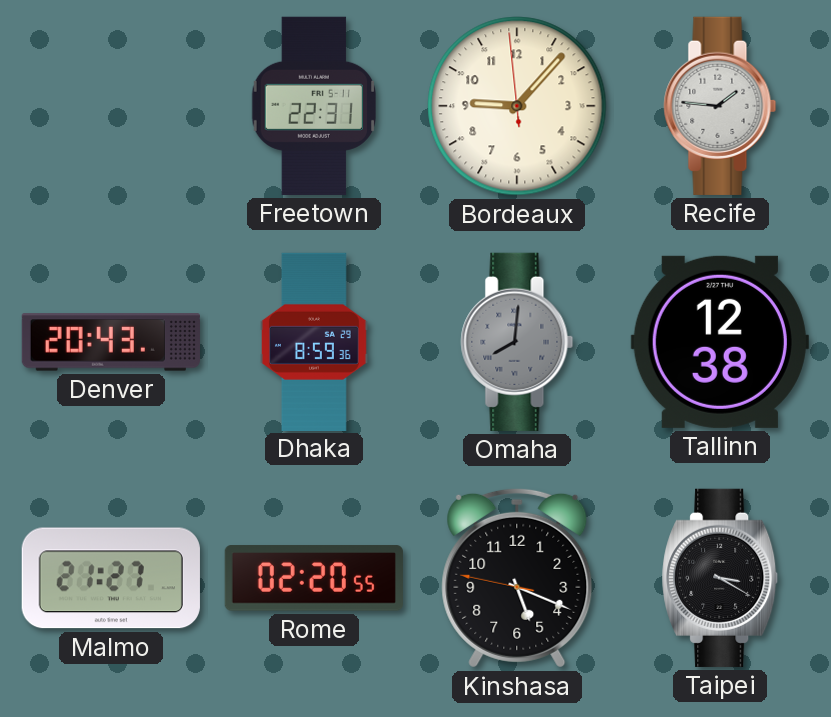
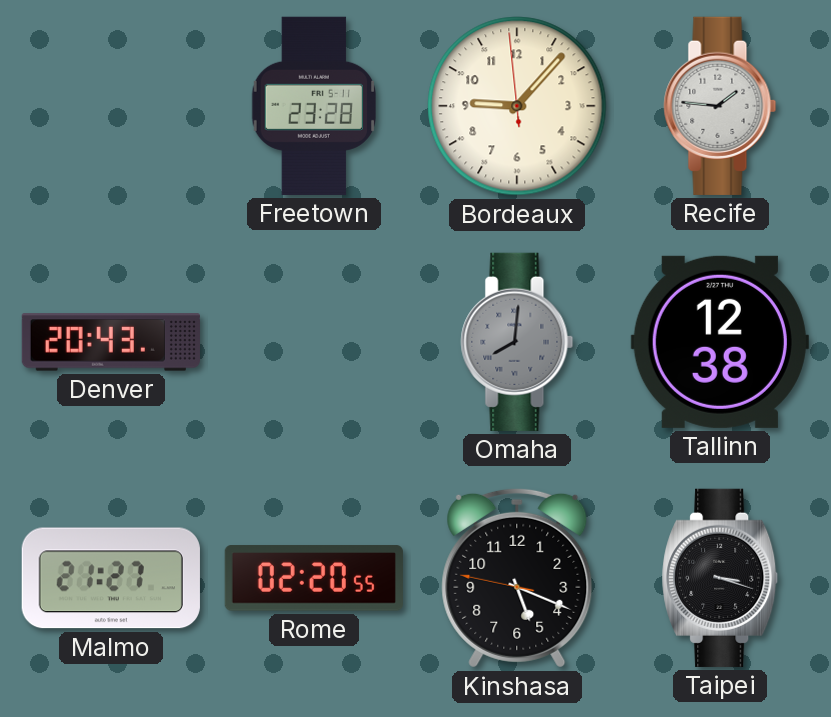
Freetown: 22:31 -> 23:28
Dhaka: 8:59 -> none
Taipei: 3:20 -> 3:18
